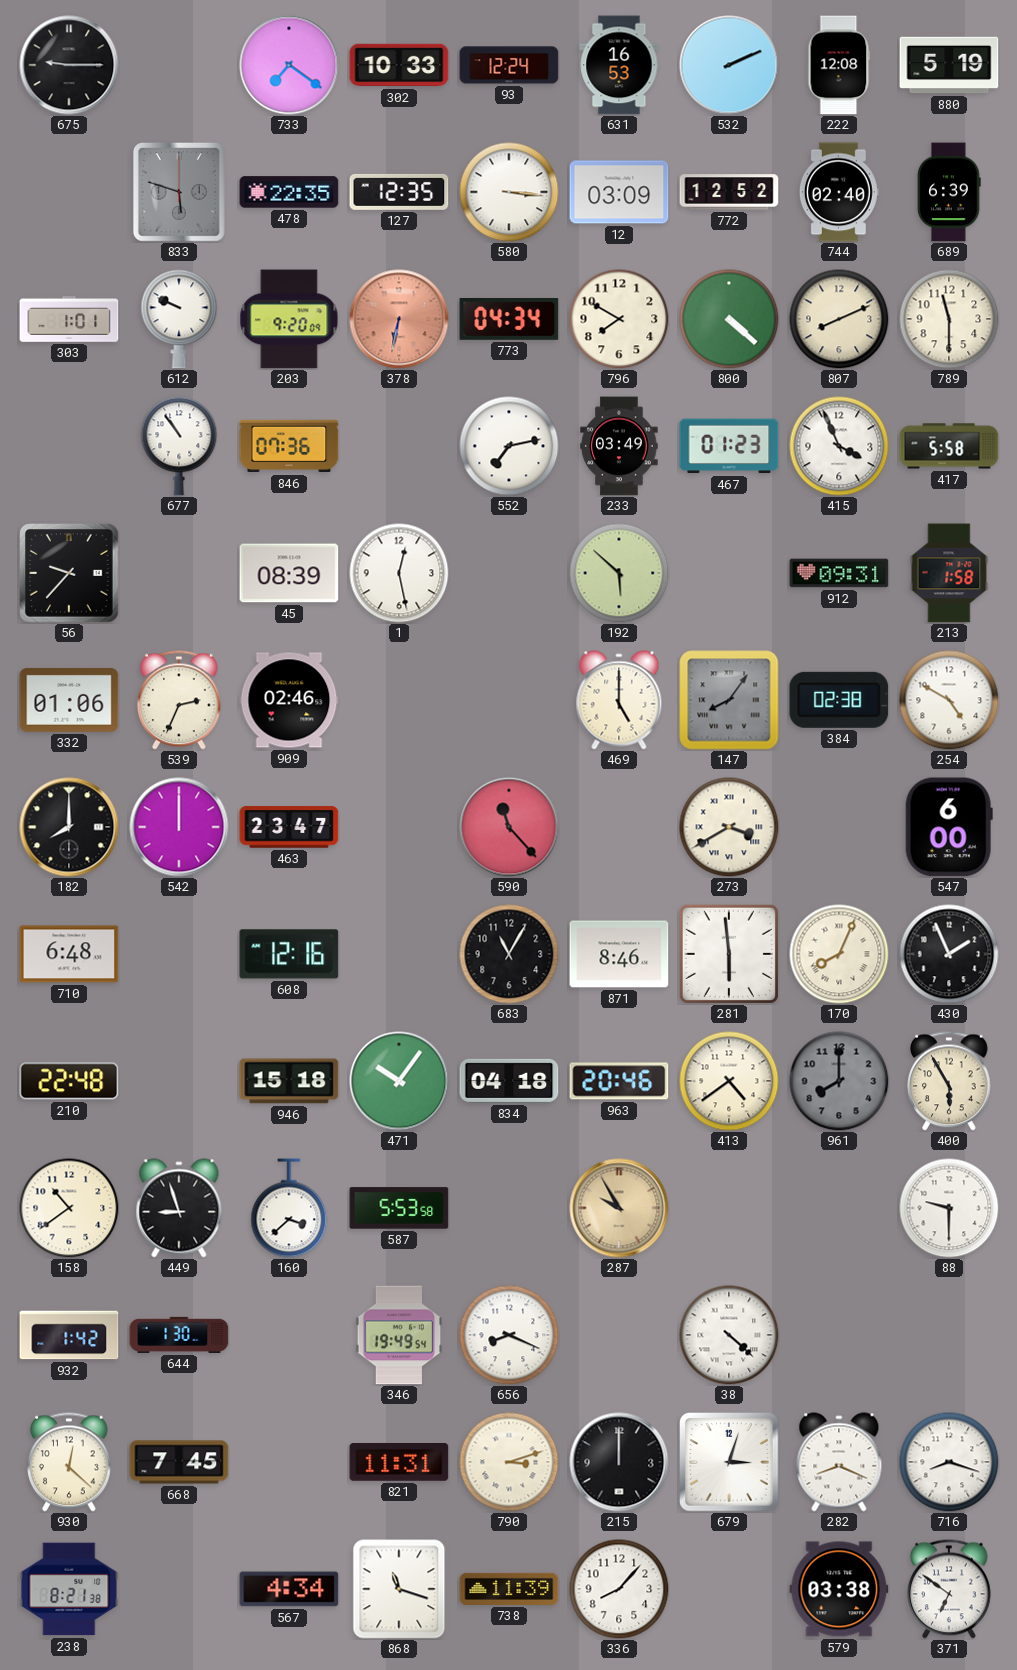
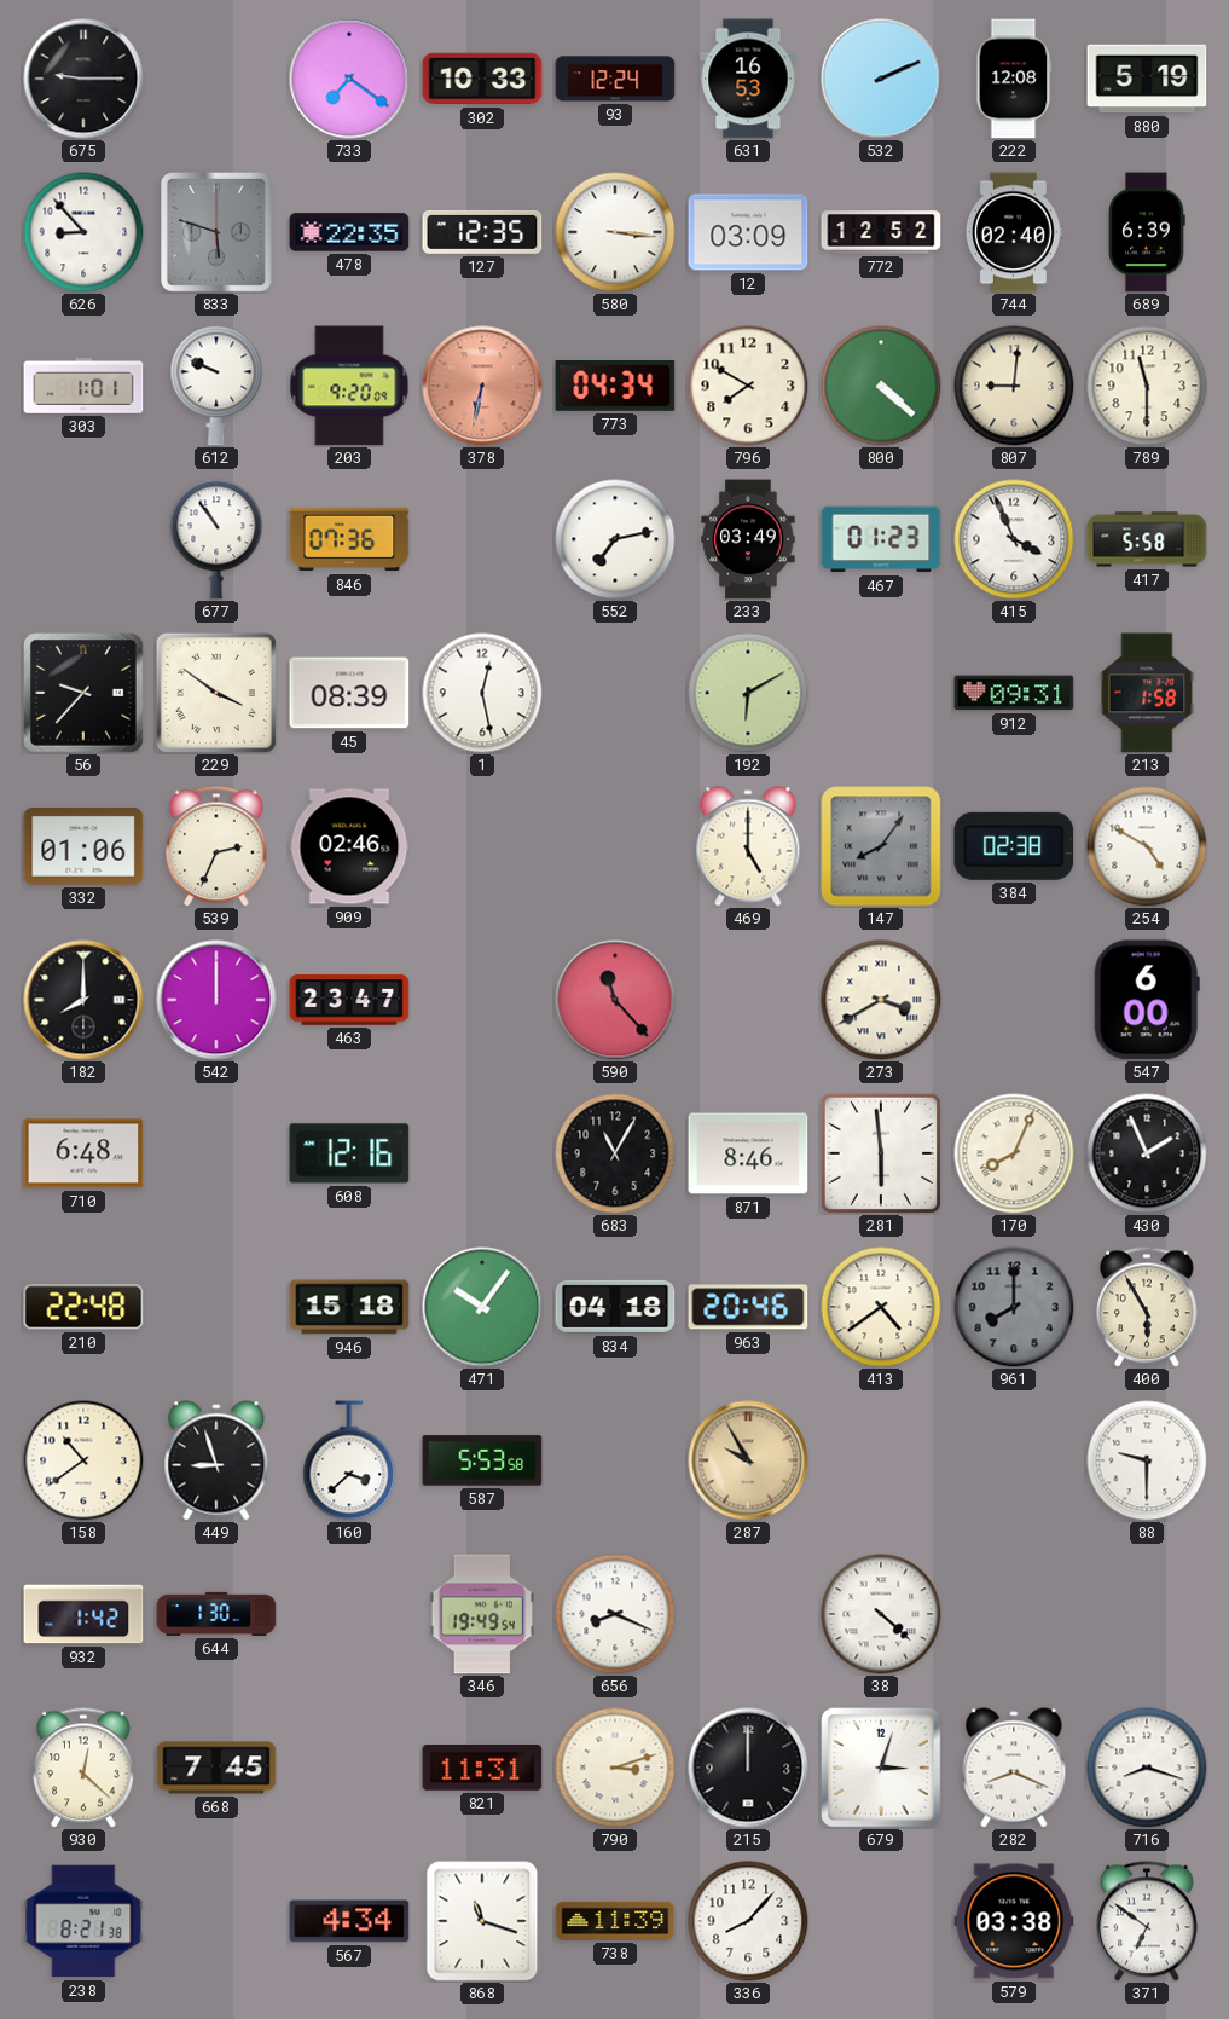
626: none -> 8:53
807: 8:11 -> 9:01
229: none -> 3:51
192: 5:52 -> 6:10
